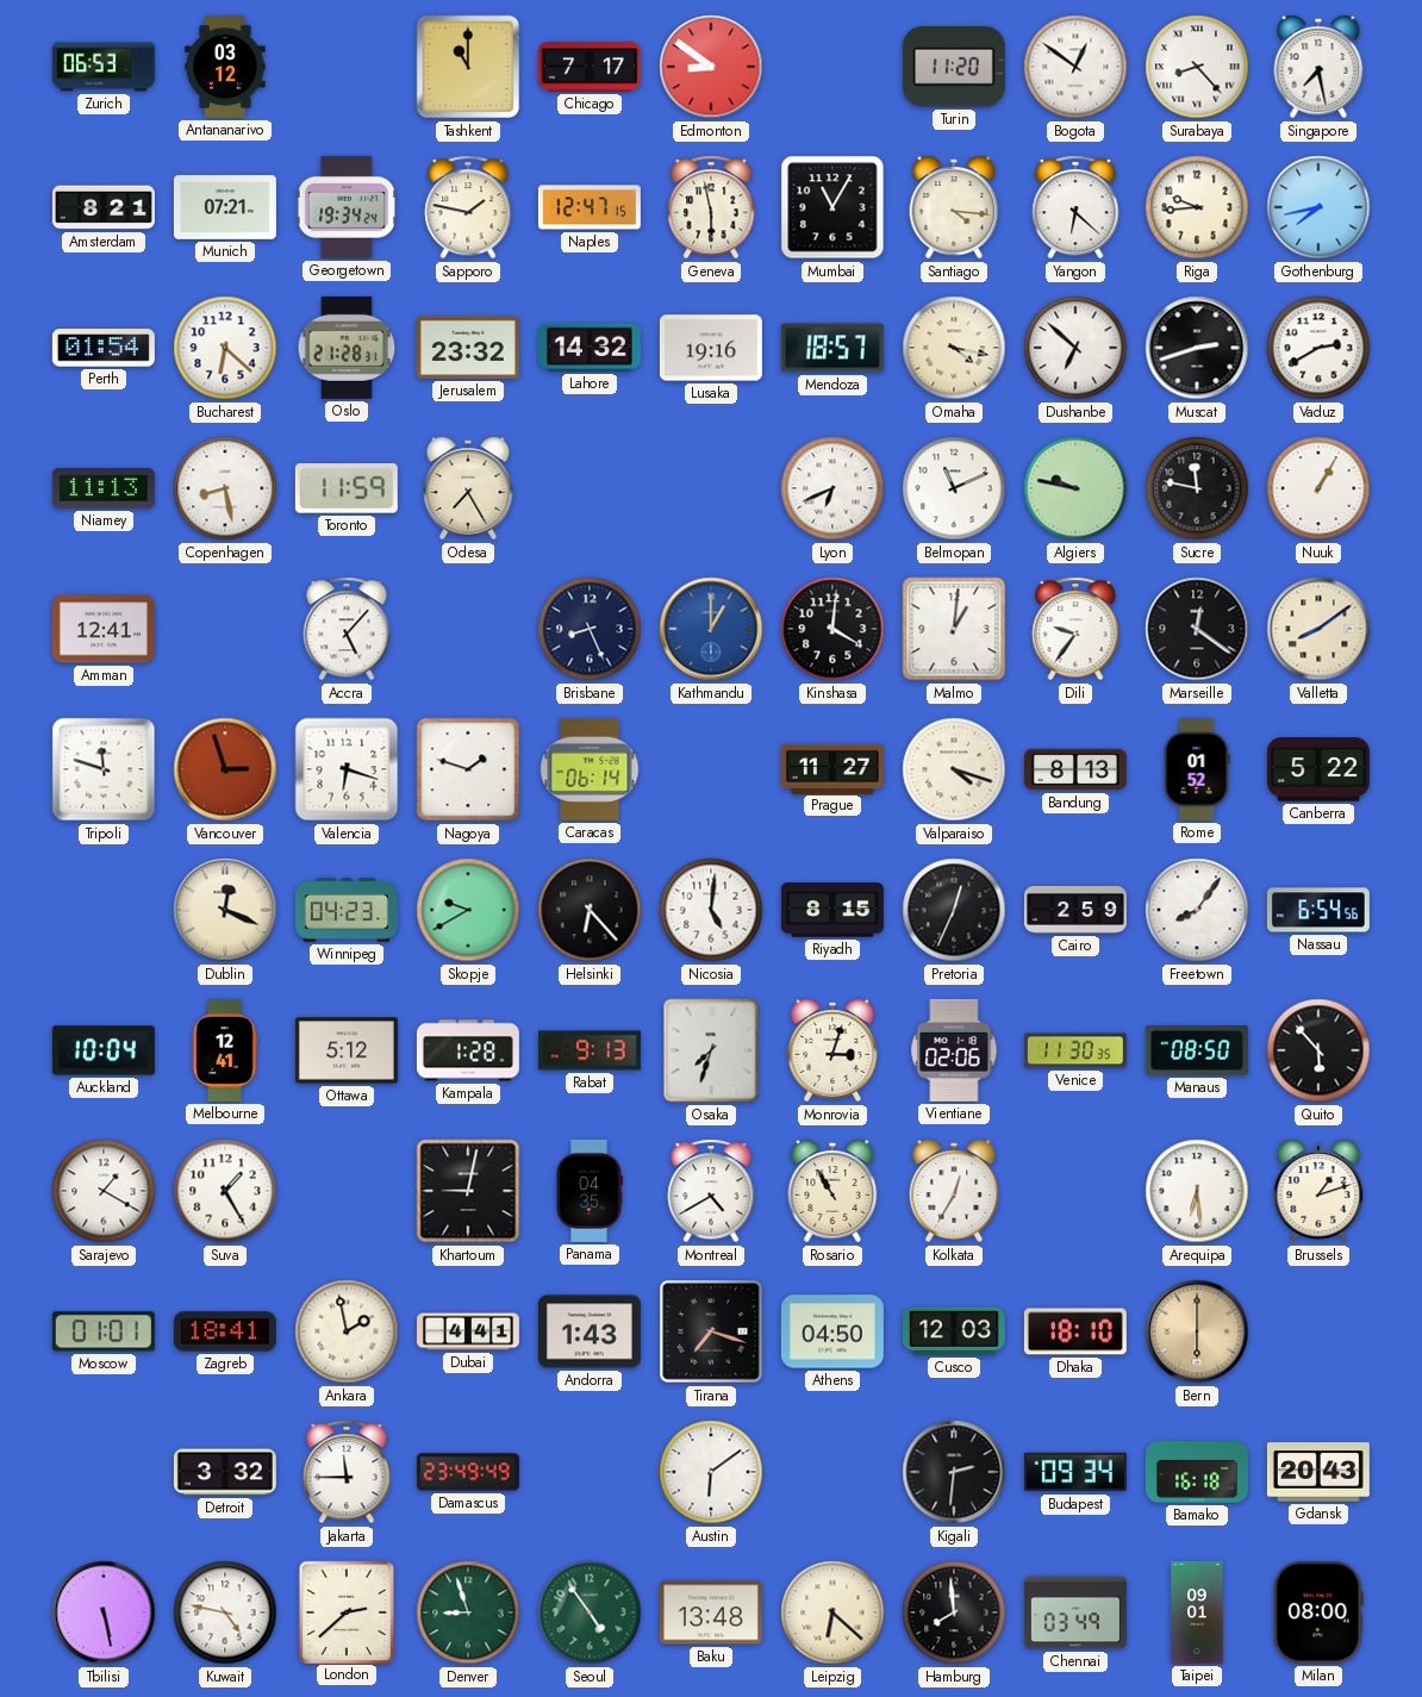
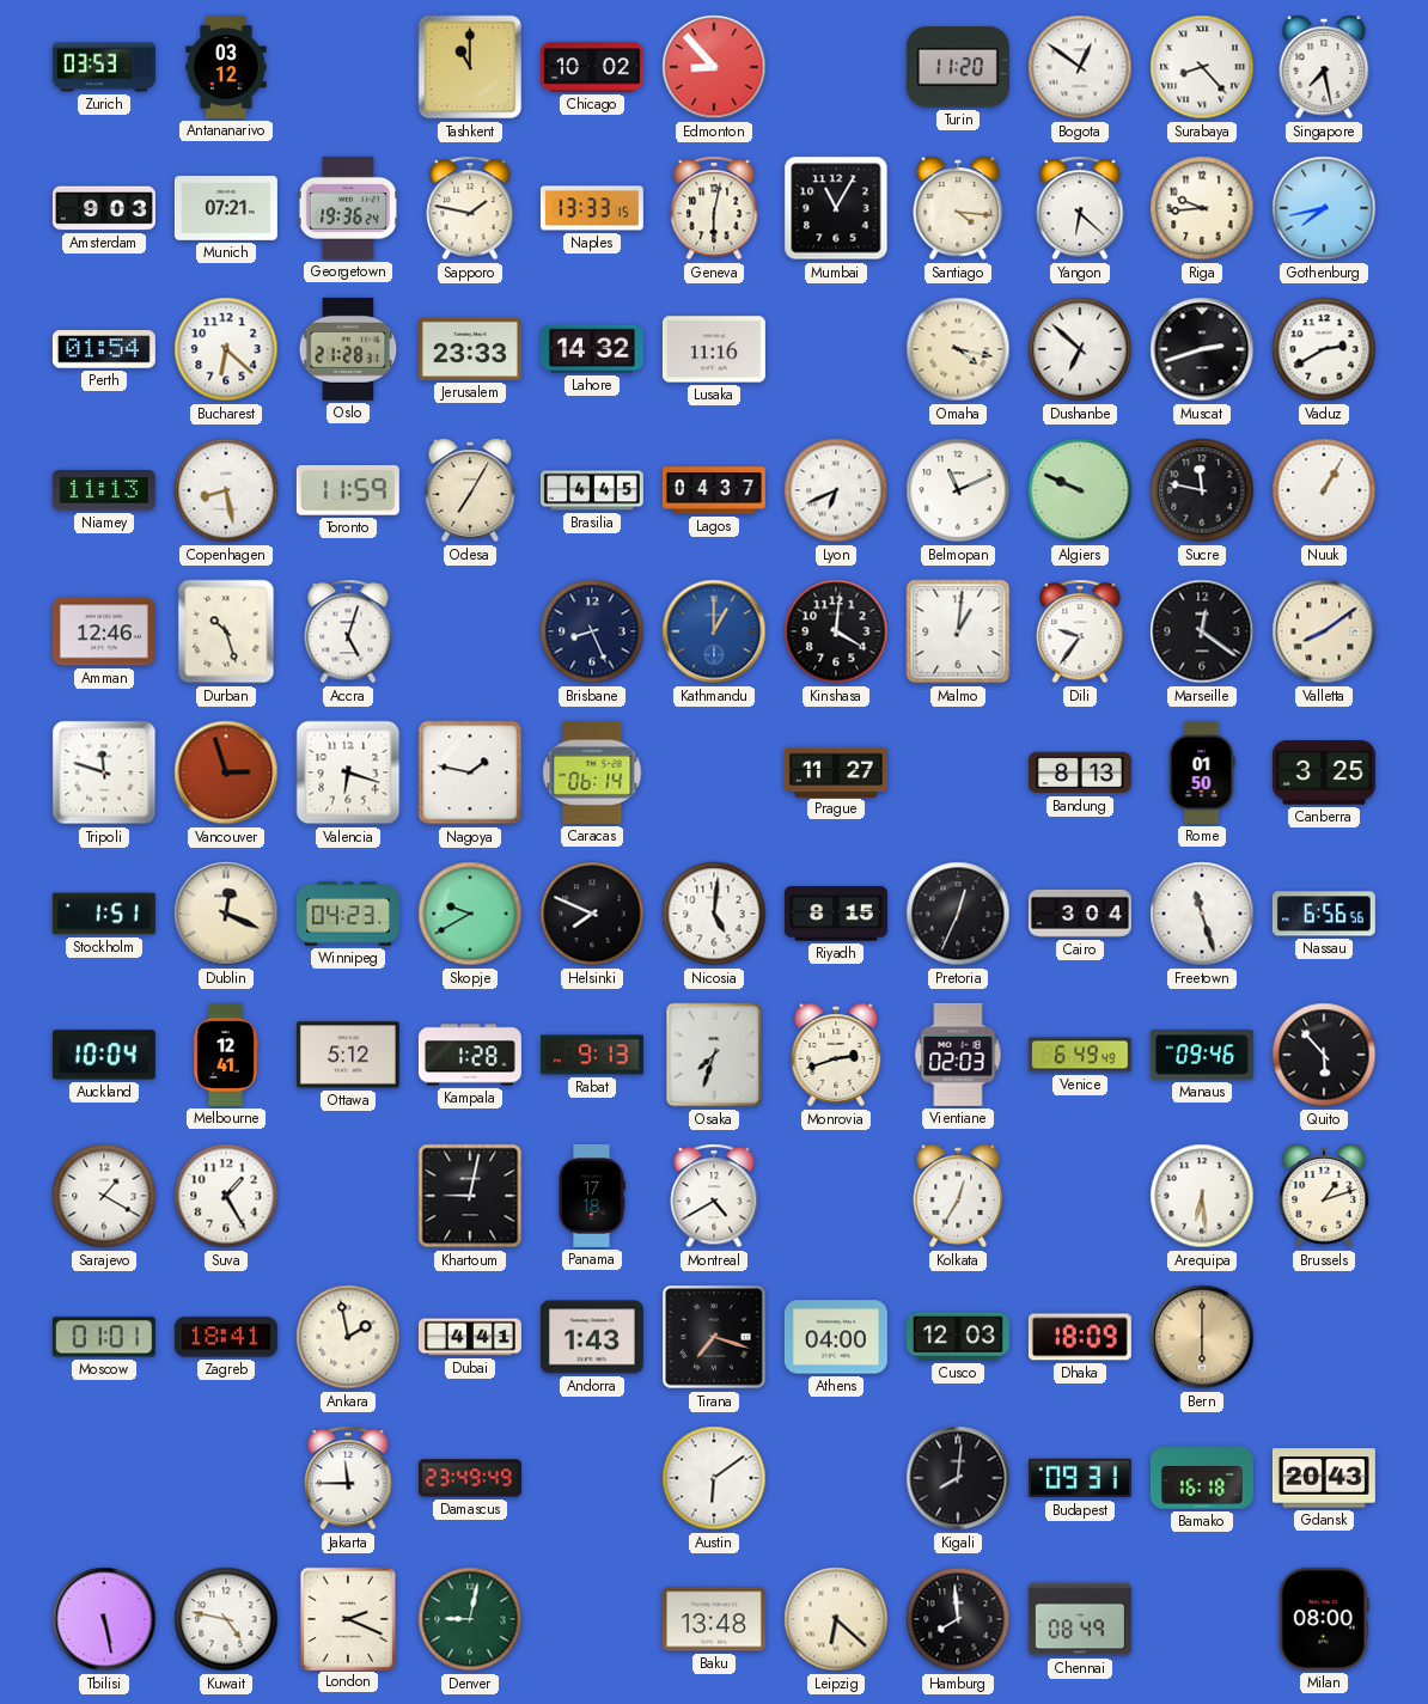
Zurich: 06:53 -> 03:53
Chicago: 7:17 -> 10:02
Edmonton: 8:51 -> 8:53
Amsterdam: 8:21 -> 9:03
Georgetown: 19:34 -> 19:36
Naples: 12:47 -> 13:33
Geneva: 5:58 -> 6:02
Jerusalem: 23:32 -> 23:33
Lusaka: 19:16 -> 11:16
Mendoza: 18:57 -> none
Odesa: 7:25 -> 7:05
Brasilia: none -> 4:45
Lagos: none -> 04:37
Algiers: 9:47 -> 9:49
Amman: 12:41 -> 12:46
Durban: none -> 10:27
Accra: 5:07 -> 5:03
Nagoya: 1:48 -> 1:47
Valparaiso: 4:18 -> none
Rome: 01:52 -> 01:50
Canberra: 5:22 -> 3:25
Stockholm: none -> 1:51
Helsinki: 6:23 -> 7:49
Cairo: 2:59 -> 3:04
Freetown: 8:06 -> 11:27
Nassau: 6:54 -> 6:56
Monrovia: 3:03 -> 2:42
Vientiane: 02:06 -> 02:03
Venice: 11:30 -> 6:49
Manaus: 08:50 -> 09:46
Panama: 04:35 -> 17:18
Rosario: 10:55 -> none
Athens: 04:50 -> 04:00
Dhaka: 18:10 -> 18:09
Detroit: 3:32 -> none
Kigali: 2:31 -> 8:01
Budapest: 09:34 -> 09:31
London: 2:38 -> 2:19
Denver: 8:57 -> 9:02
Seoul: 4:54 -> none
Chennai: 03:49 -> 08:49
Taipei: 09:01 -> none
